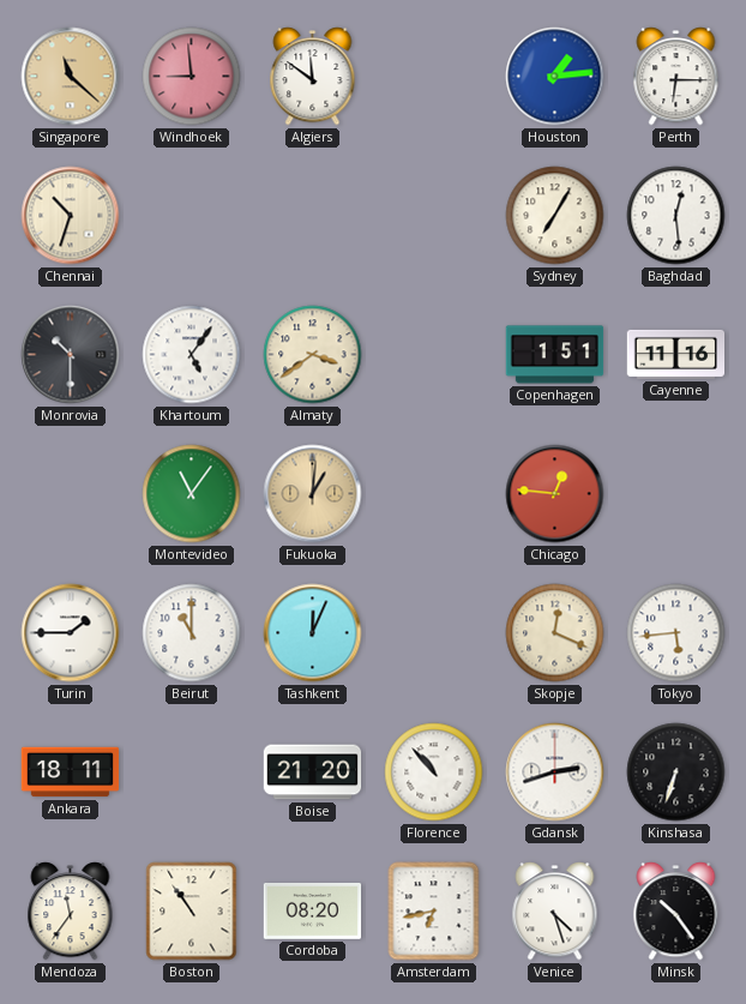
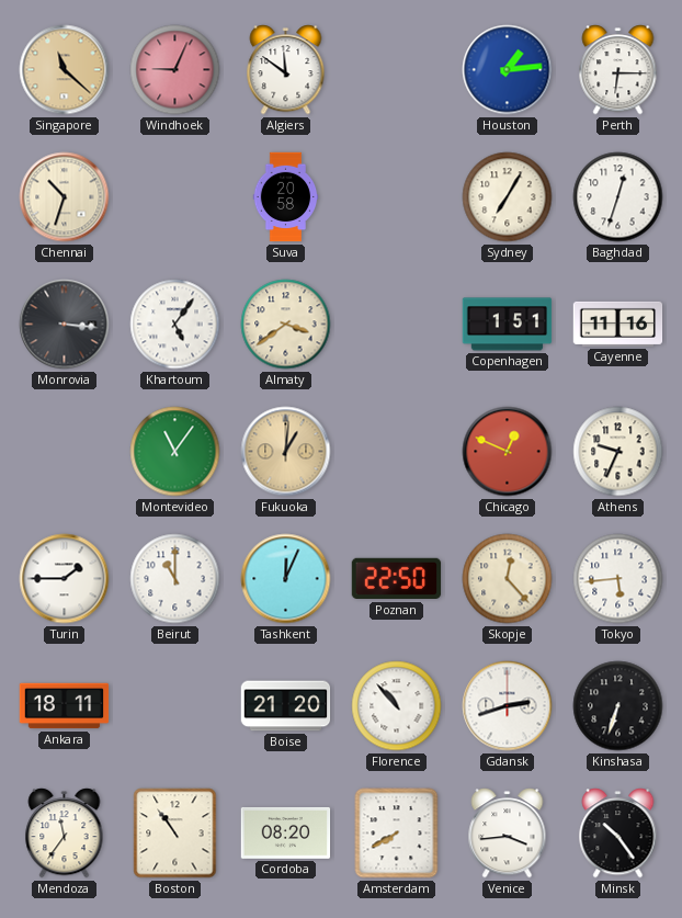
Windhoek: 8:59 -> 9:04
Suva: none -> 20:58
Baghdad: 12:29 -> 12:33
Monrovia: 10:30 -> 3:16
Chicago: 12:46 -> 12:49
Athens: none -> 9:34
Poznan: none -> 22:50
Skopje: 12:19 -> 12:23
Amsterdam: 6:43 -> 7:40
Venice: 4:27 -> 3:44
